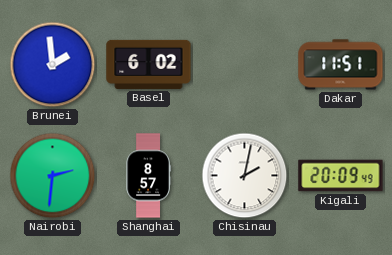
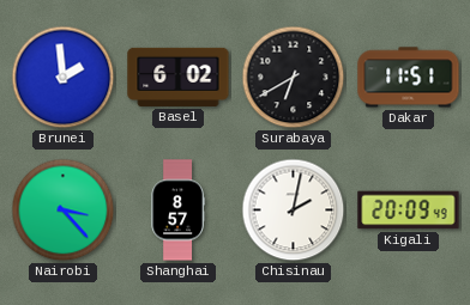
Surabaya: none -> 6:40
Nairobi: 2:31 -> 3:23
